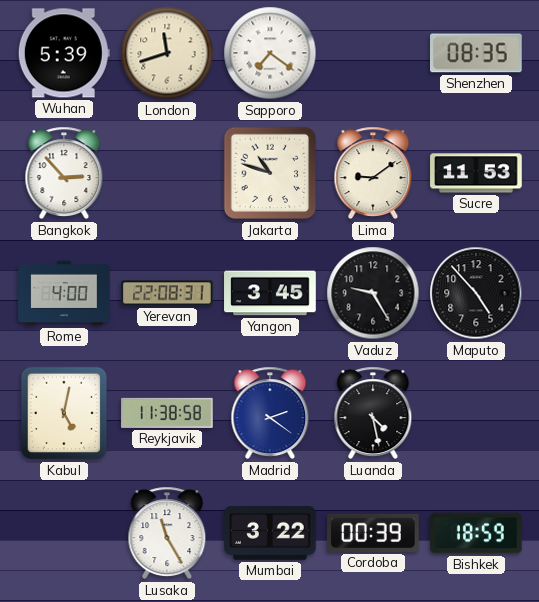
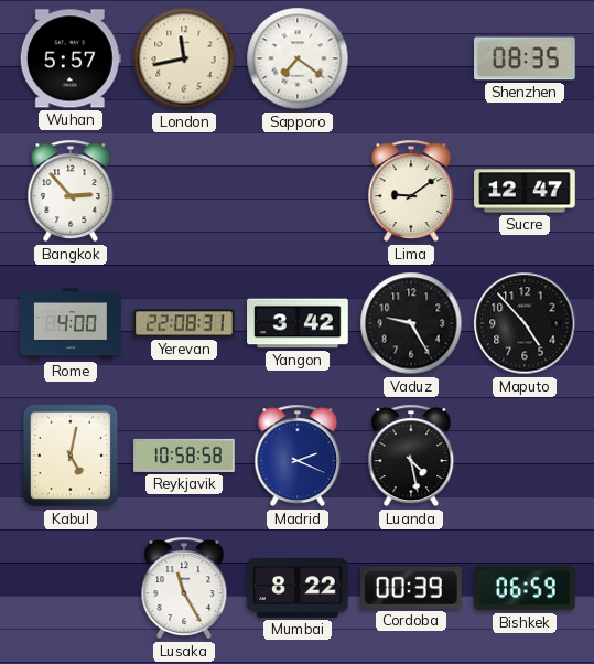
Wuhan: 5:39 -> 5:57
London: 11:42 -> 11:43
Jakarta: 10:48 -> none
Sucre: 11:53 -> 12:47
Yangon: 3:45 -> 3:42
Reykjavik: 11:38 -> 10:58
Madrid: 2:21 -> 2:19
Mumbai: 3:22 -> 8:22
Bishkek: 18:59 -> 06:59
